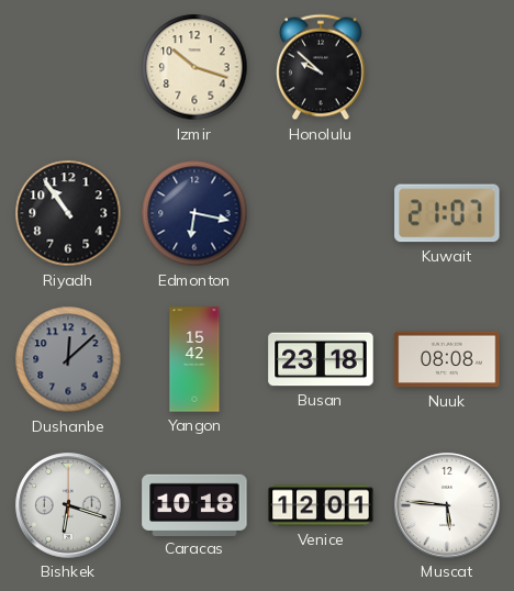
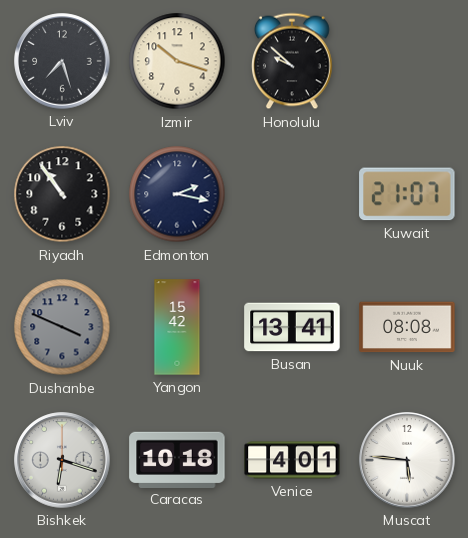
Lviv: none -> 7:27
Edmonton: 6:17 -> 2:17
Dushanbe: 12:08 -> 3:49
Busan: 23:18 -> 13:41
Venice: 12:01 -> 4:01
